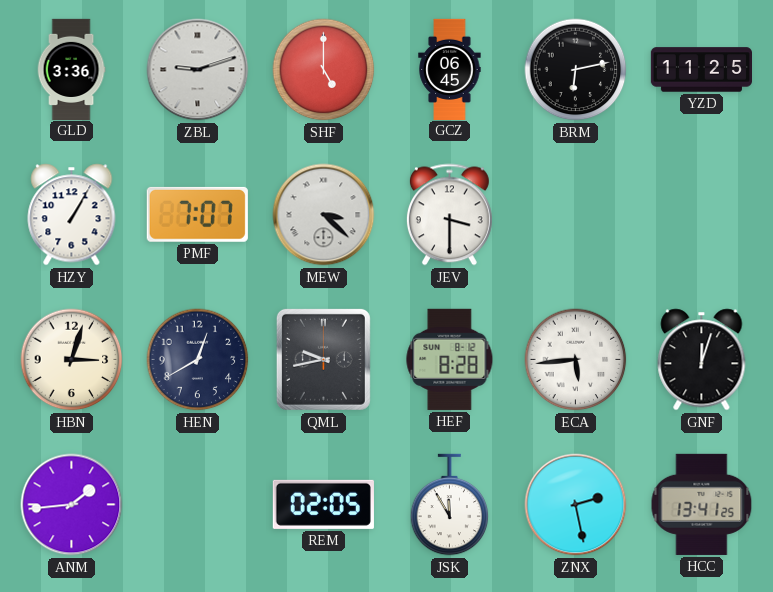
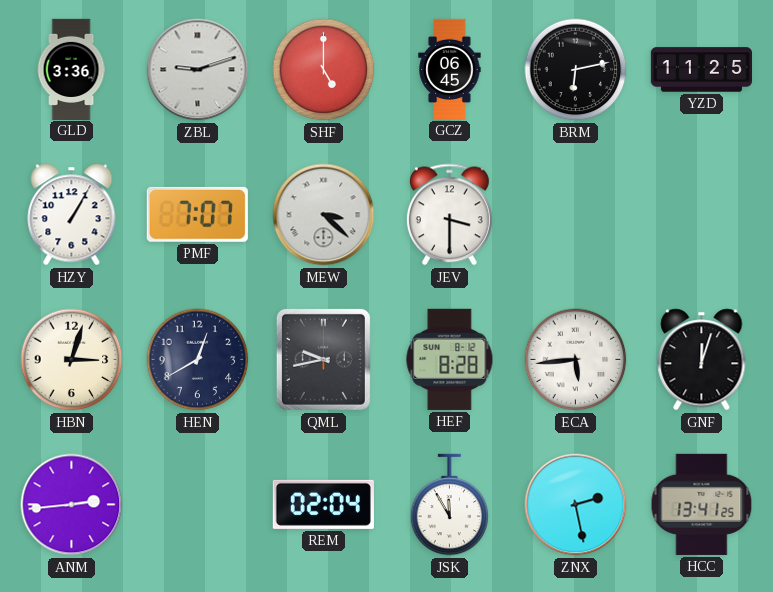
ANM: 1:44 -> 2:44
REM: 02:05 -> 02:04
